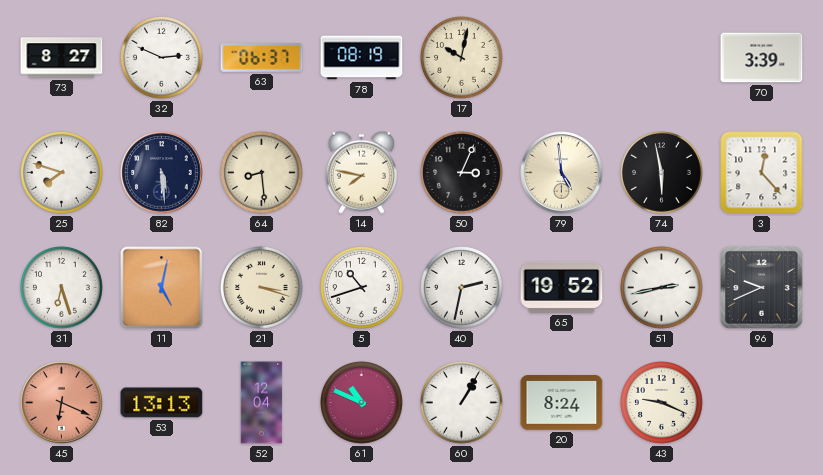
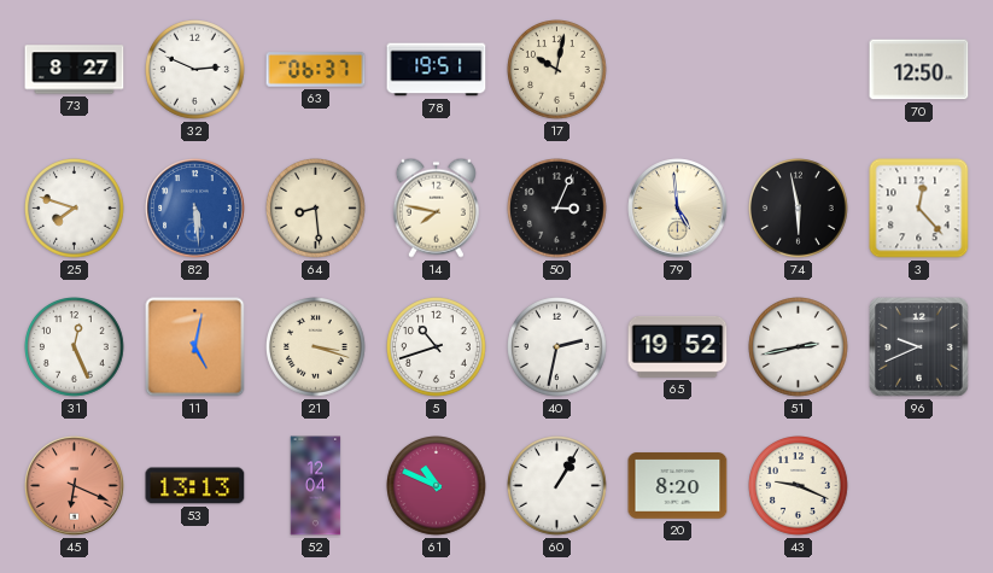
78: 08:19 -> 19:51
70: 3:39 -> 12:50
82 dial: navy -> blue
31: 6:27 -> 12:26
20: 8:24 -> 8:20
